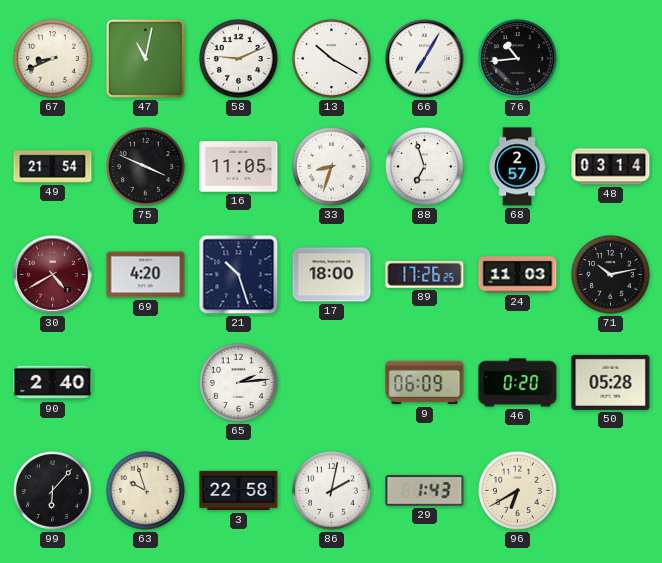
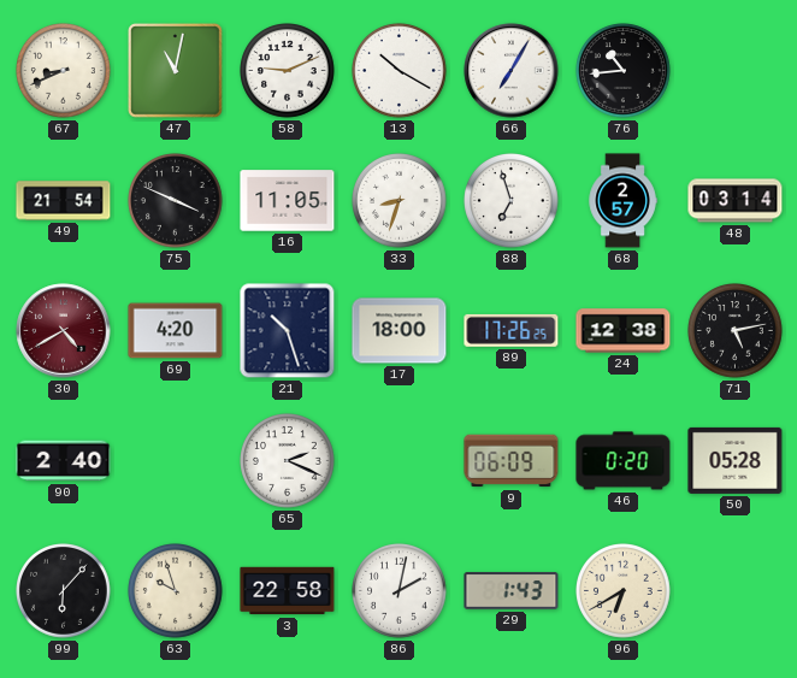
24: 11:03 -> 12:38
71: 10:13 -> 5:13
65: 2:14 -> 2:19
